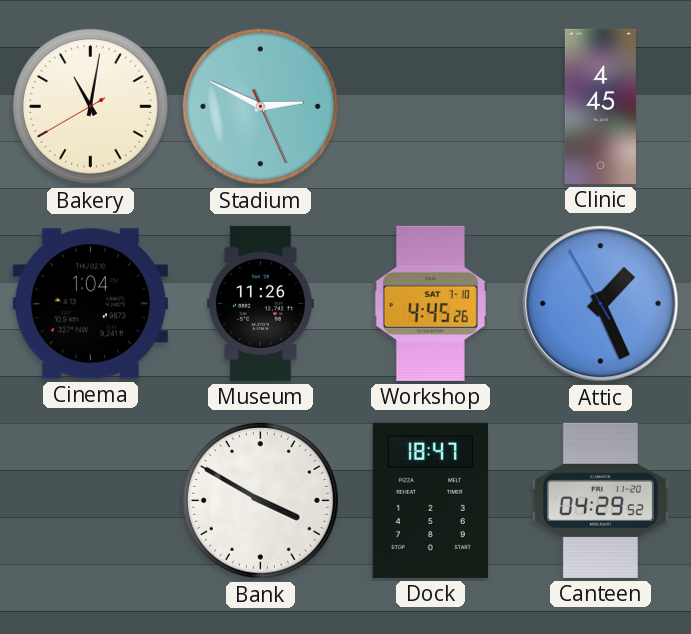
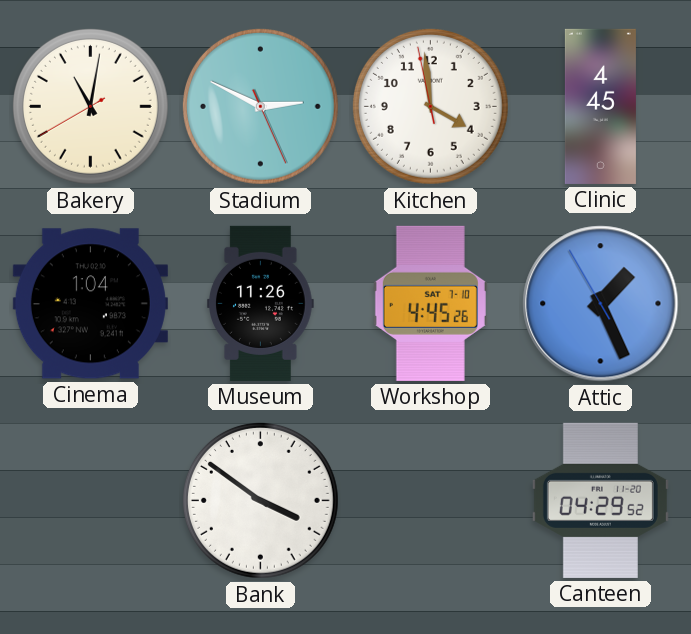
Kitchen: none -> 3:58
Bank: 3:50 -> 3:51
Dock: 18:47 -> none
